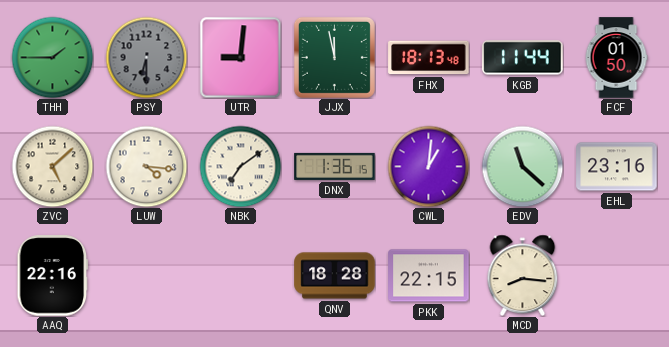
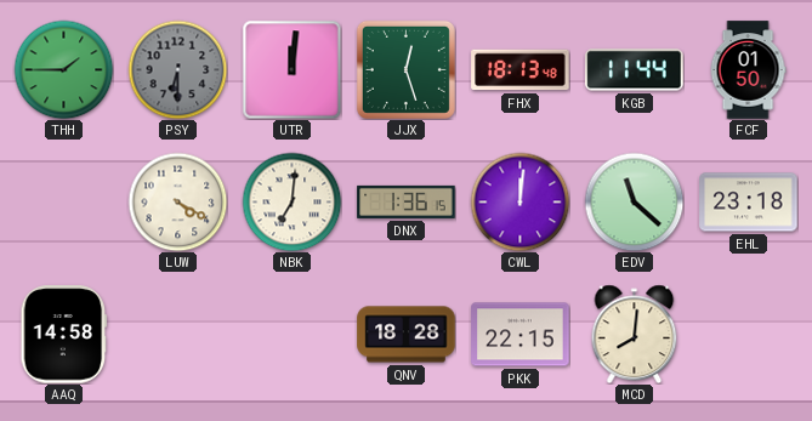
UTR: 9:01 -> 12:01
JJX: 11:58 -> 12:27
ZVC: 5:08 -> none
LUW: 4:16 -> 4:20
NBK: 7:09 -> 7:01
CWL: 1:01 -> 12:01
EHL: 23:16 -> 23:18
AAQ: 22:16 -> 14:58
MCD: 8:16 -> 8:01
